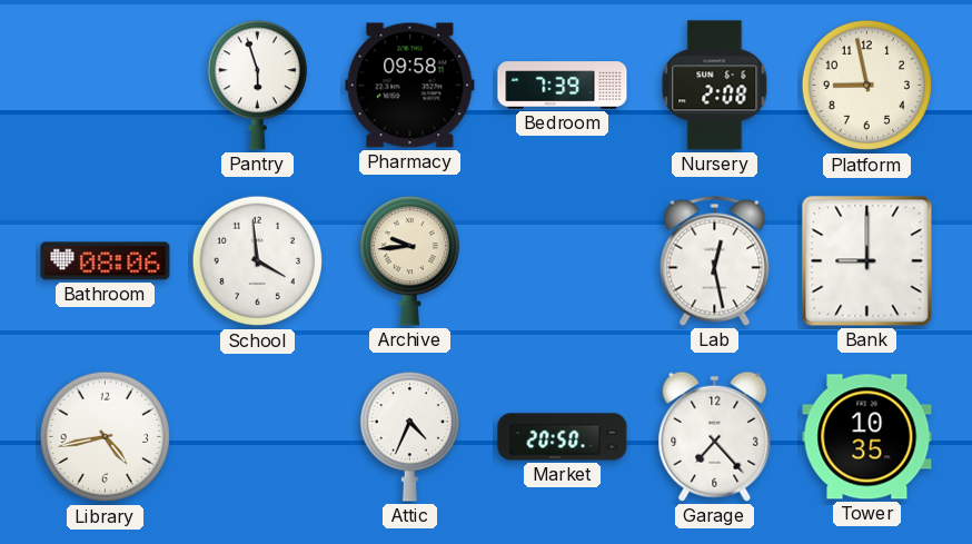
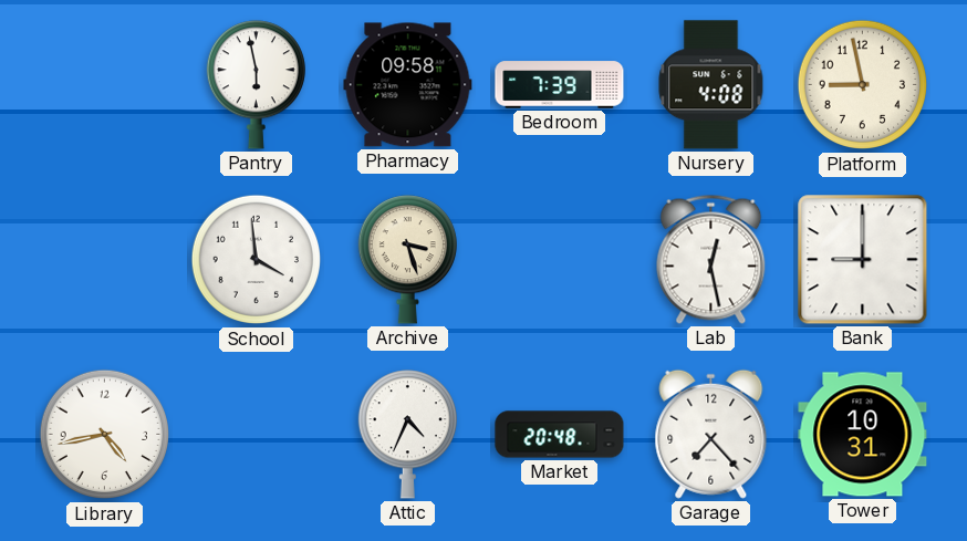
Pantry: 5:57 -> 5:58
Nursery: 2:08 -> 4:08
Bathroom: 08:06 -> none
Archive: 9:44 -> 3:27
Market: 20:50 -> 20:48
Tower: 10:35 -> 10:31
